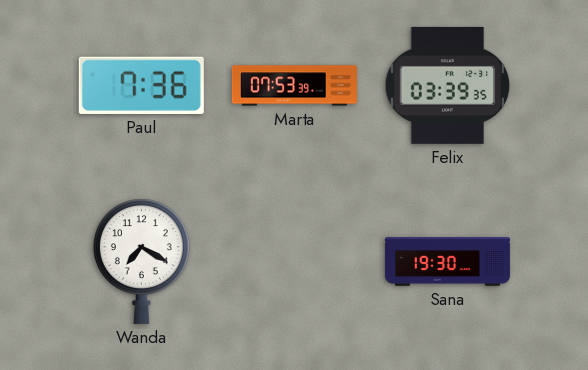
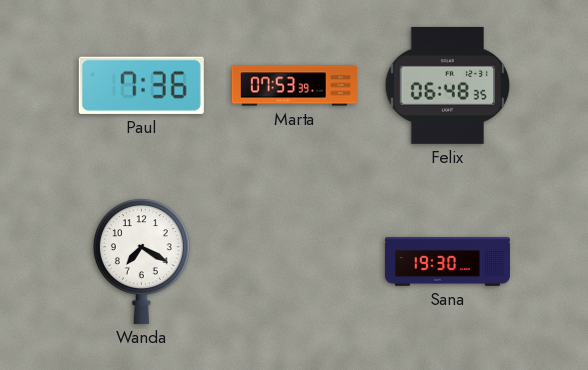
Felix: 03:39 -> 06:48
